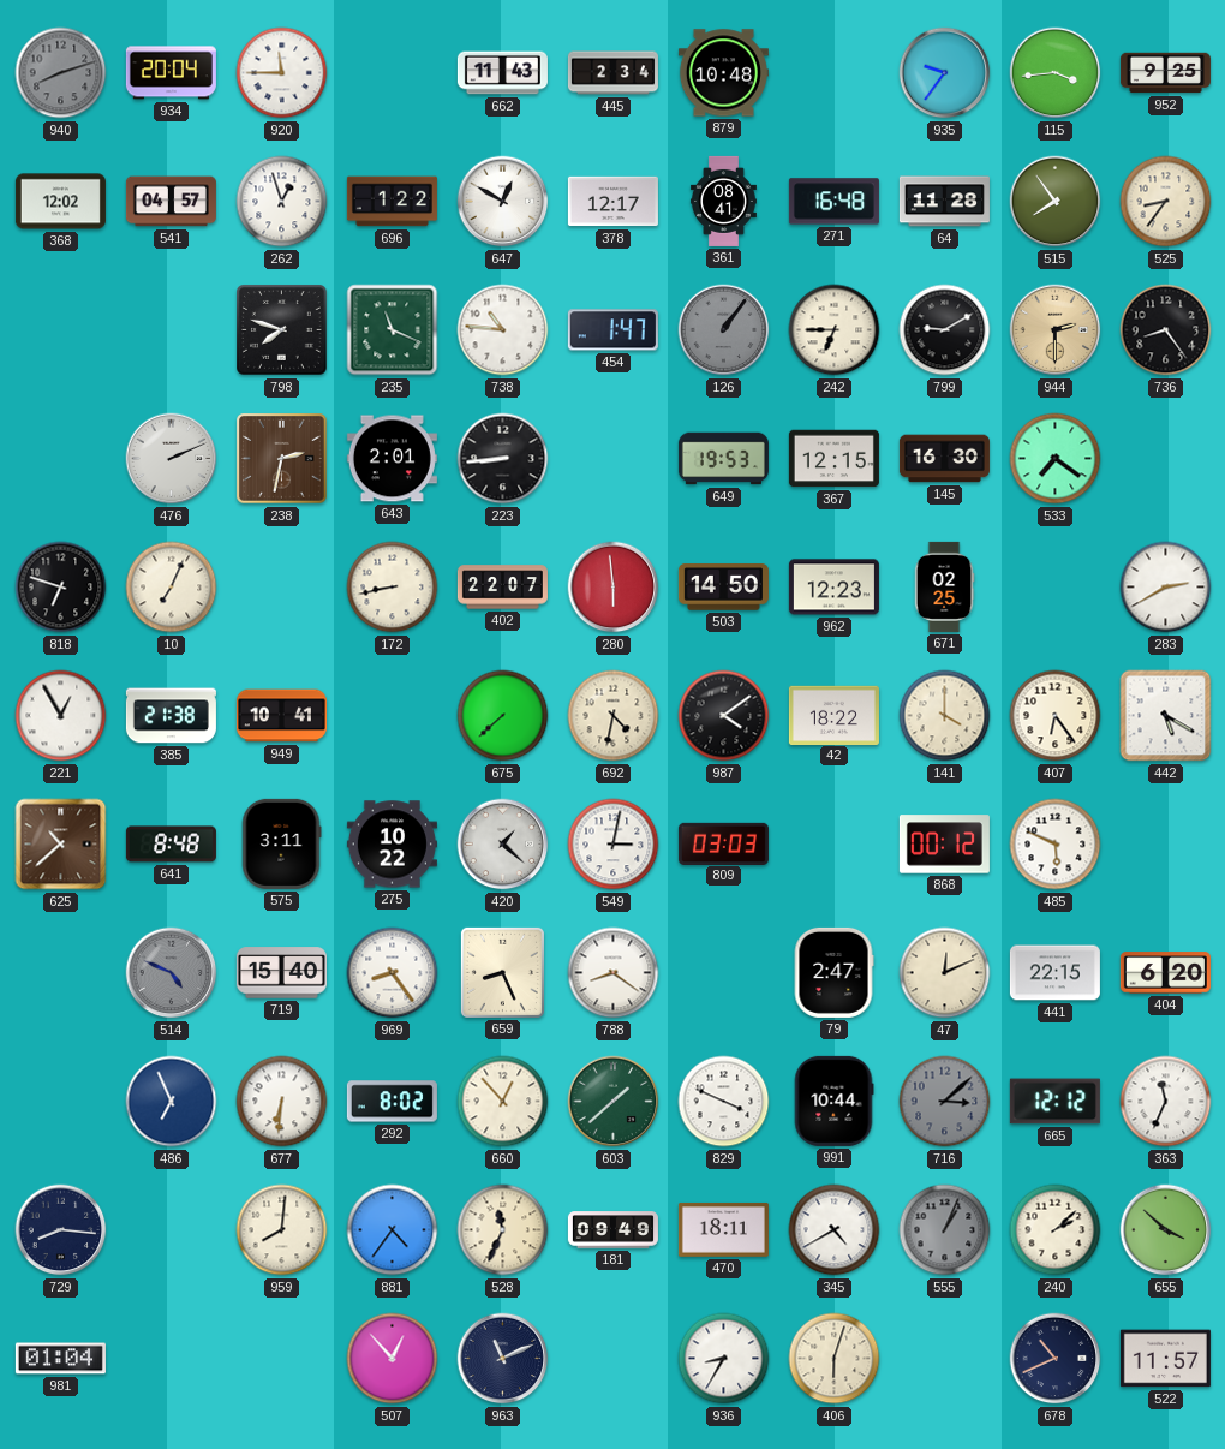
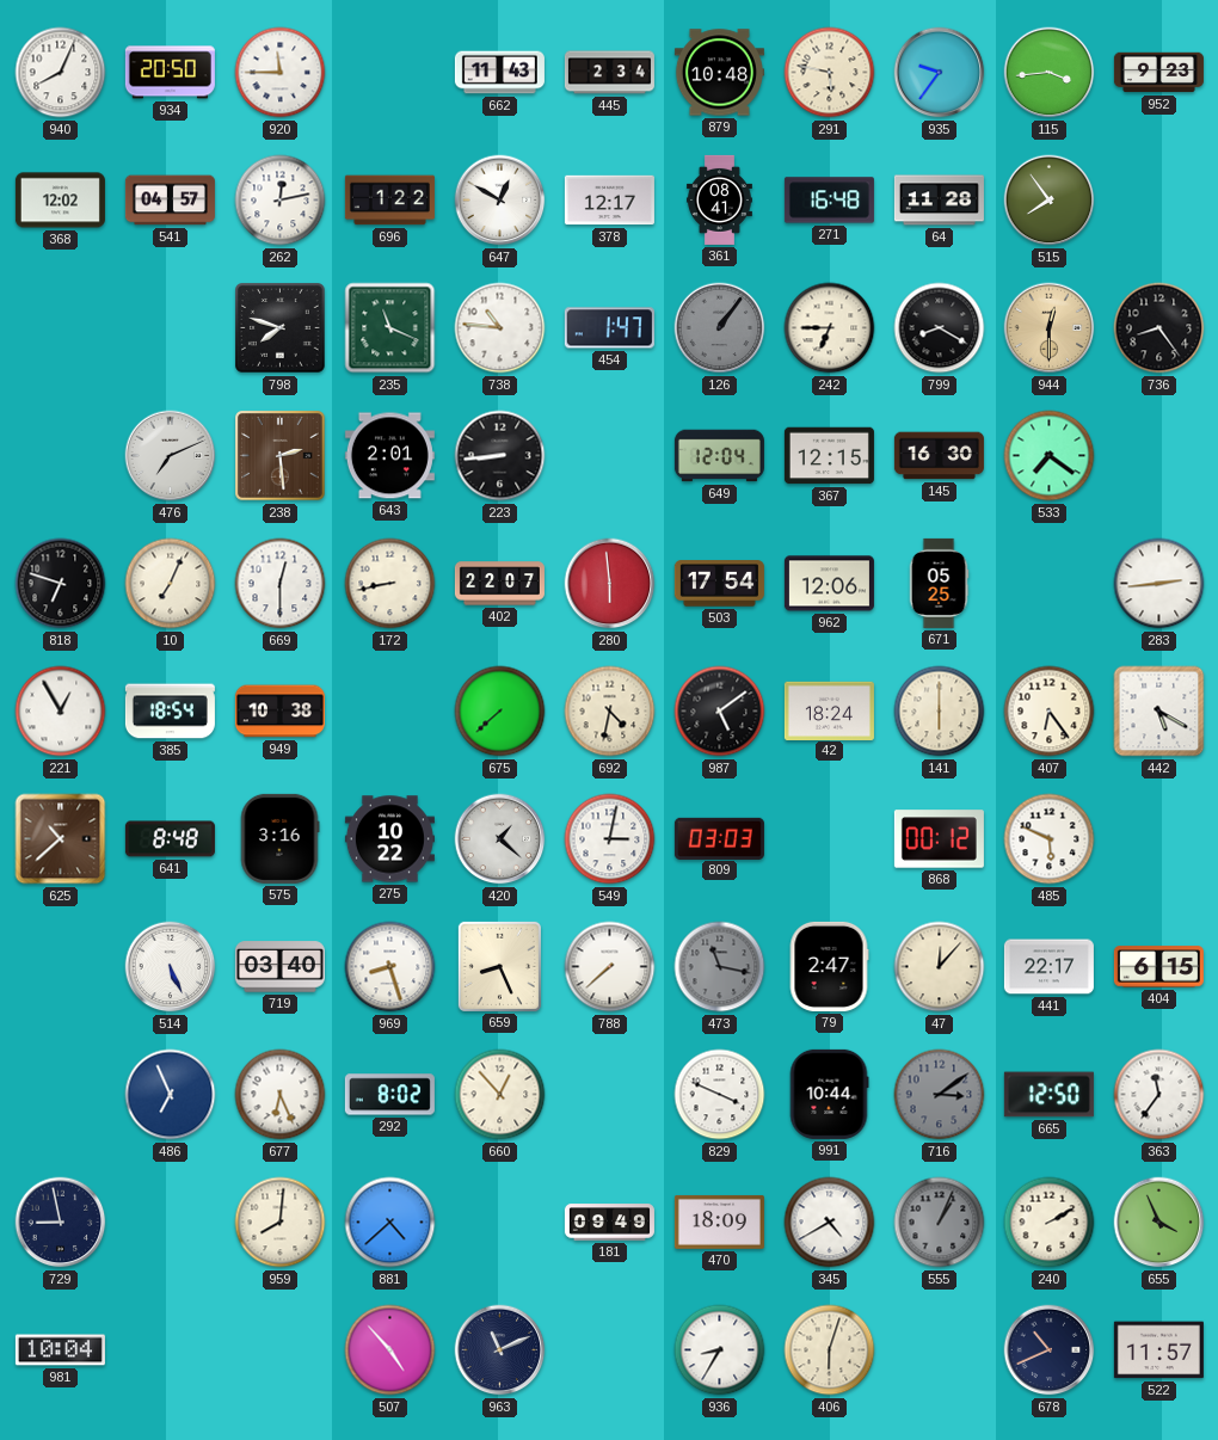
940: 8:12 -> 8:04
940 dial: grey -> white
934: 20:04 -> 20:50
291: none -> 5:47
952: 9:25 -> 9:23
262: 12:57 -> 12:13
525: 8:36 -> none
799: 9:10 -> 8:20
944: 2:30 -> 12:30
476: 2:11 -> 7:11
238: 2:32 -> 2:29
649: 19:53 -> 12:04
669: none -> 12:30
503: 14:50 -> 17:54
962: 12:23 -> 12:06
671: 02:25 -> 05:25
283: 2:40 -> 2:44
385: 21:38 -> 18:54
949: 10:41 -> 10:38
987: 4:09 -> 5:09
42: 18:22 -> 18:24
141: 4:00 -> 6:00
575: 3:11 -> 3:16
514: 4:49 -> 5:26
514 dial: grey -> white
719: 15:40 -> 03:40
969: 8:24 -> 8:27
788: 8:21 -> 7:38
473: none -> 11:17
47: 12:11 -> 12:07
441: 22:15 -> 22:17
404: 6:20 -> 6:15
677: 6:31 -> 6:26
603: 1:38 -> none
716: 3:08 -> 3:09
665: 12:12 -> 12:50
363: 11:34 -> 11:36
729: 8:16 -> 8:58
881: 4:36 -> 4:38
528: 11:34 -> none
470: 18:11 -> 18:09
240: 2:08 -> 2:10
655: 3:52 -> 3:56
981: 01:04 -> 10:04
507: 12:53 -> 4:53
